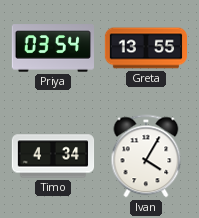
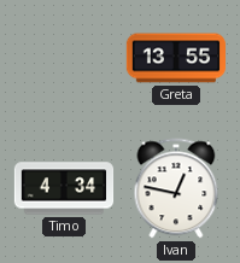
Priya: 03:54 -> none
Ivan: 4:05 -> 12:47
